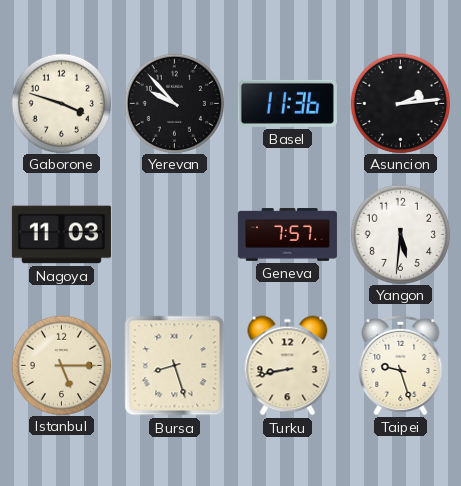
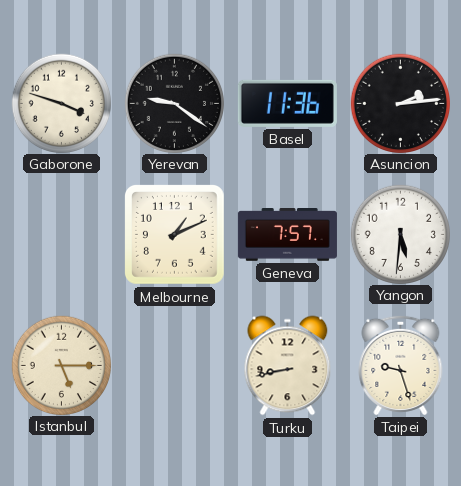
Yerevan: 9:53 -> 9:21
Nagoya: 11:03 -> none
Melbourne: none -> 1:11
Bursa: 8:27 -> none
